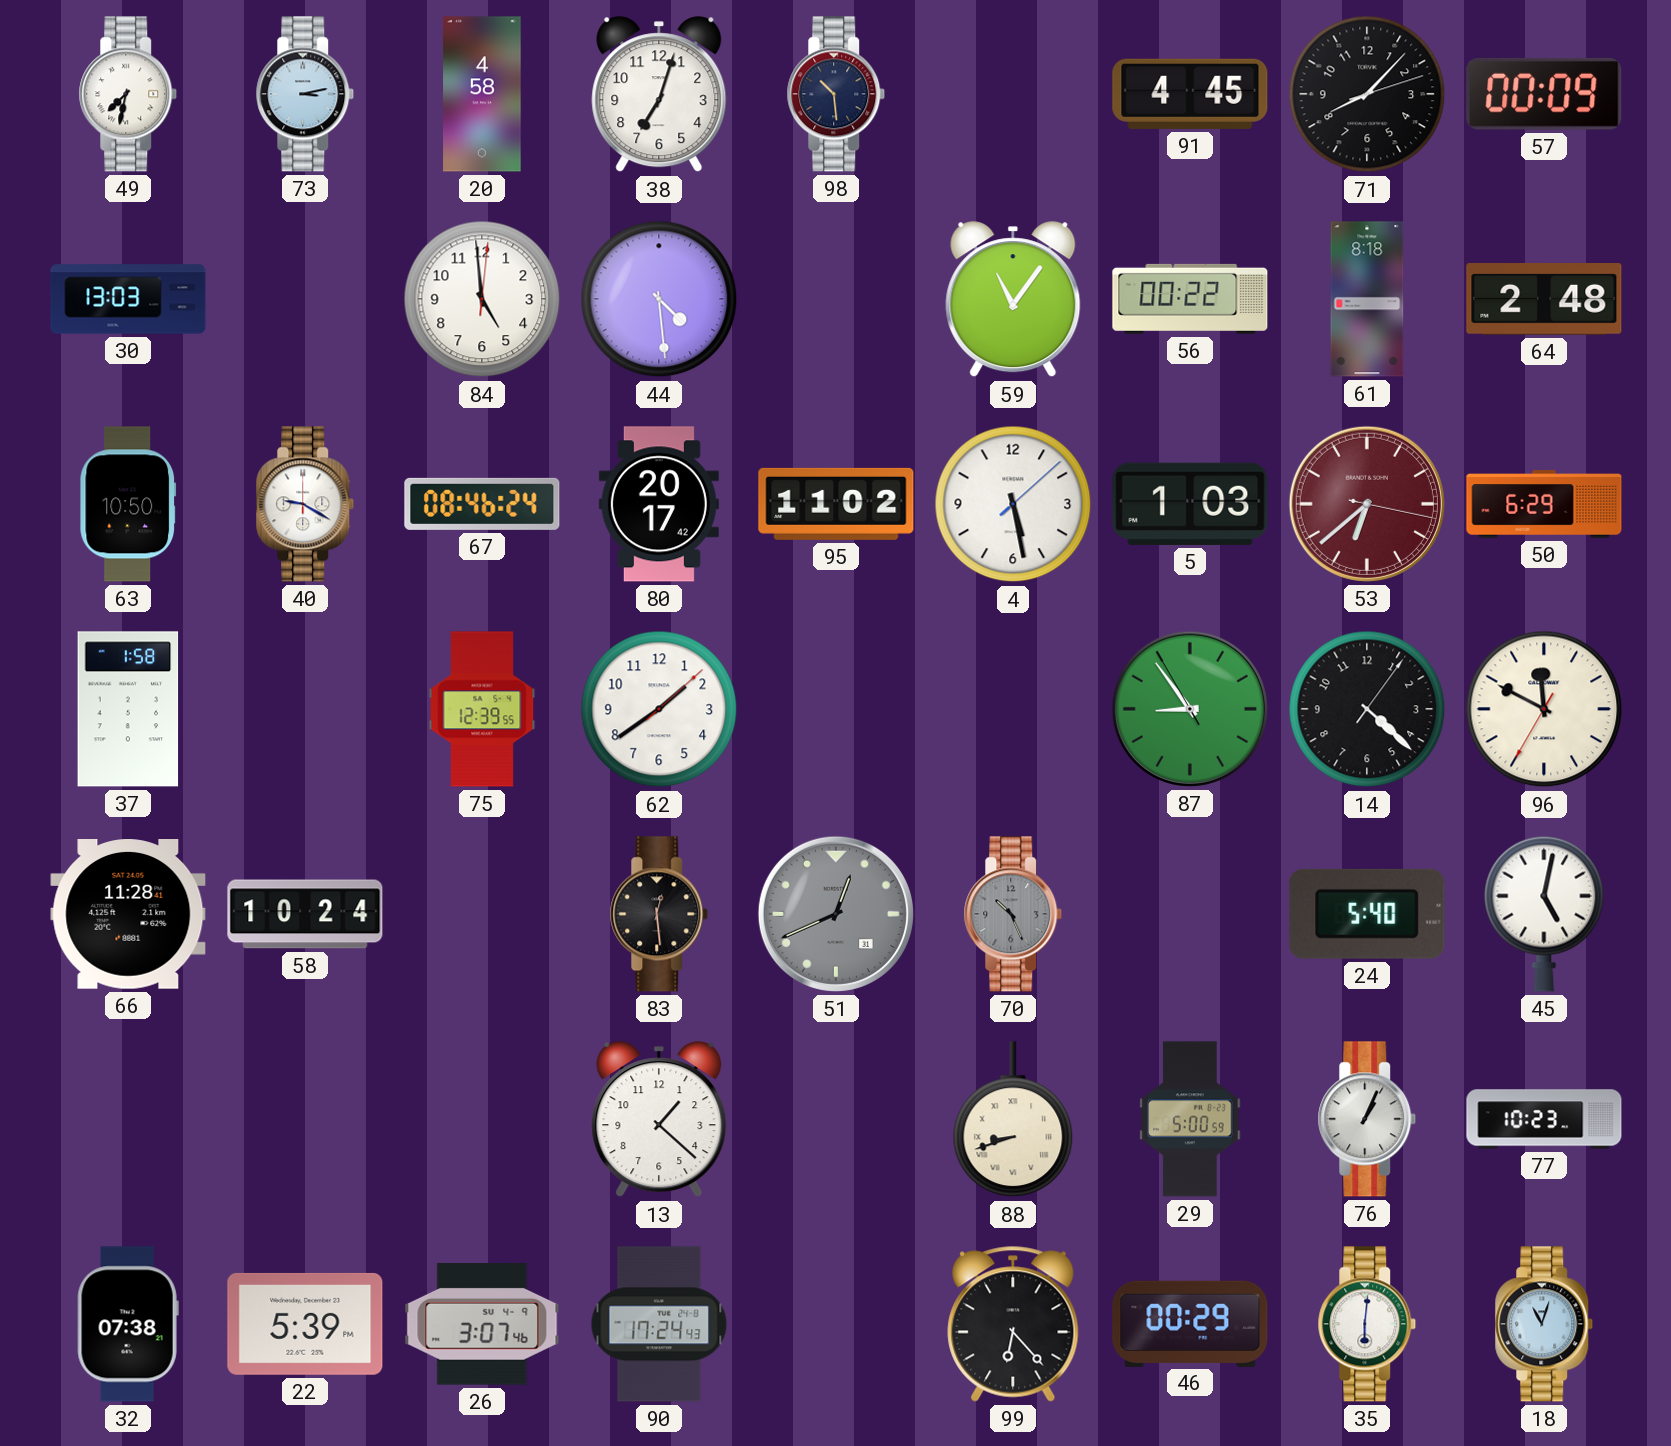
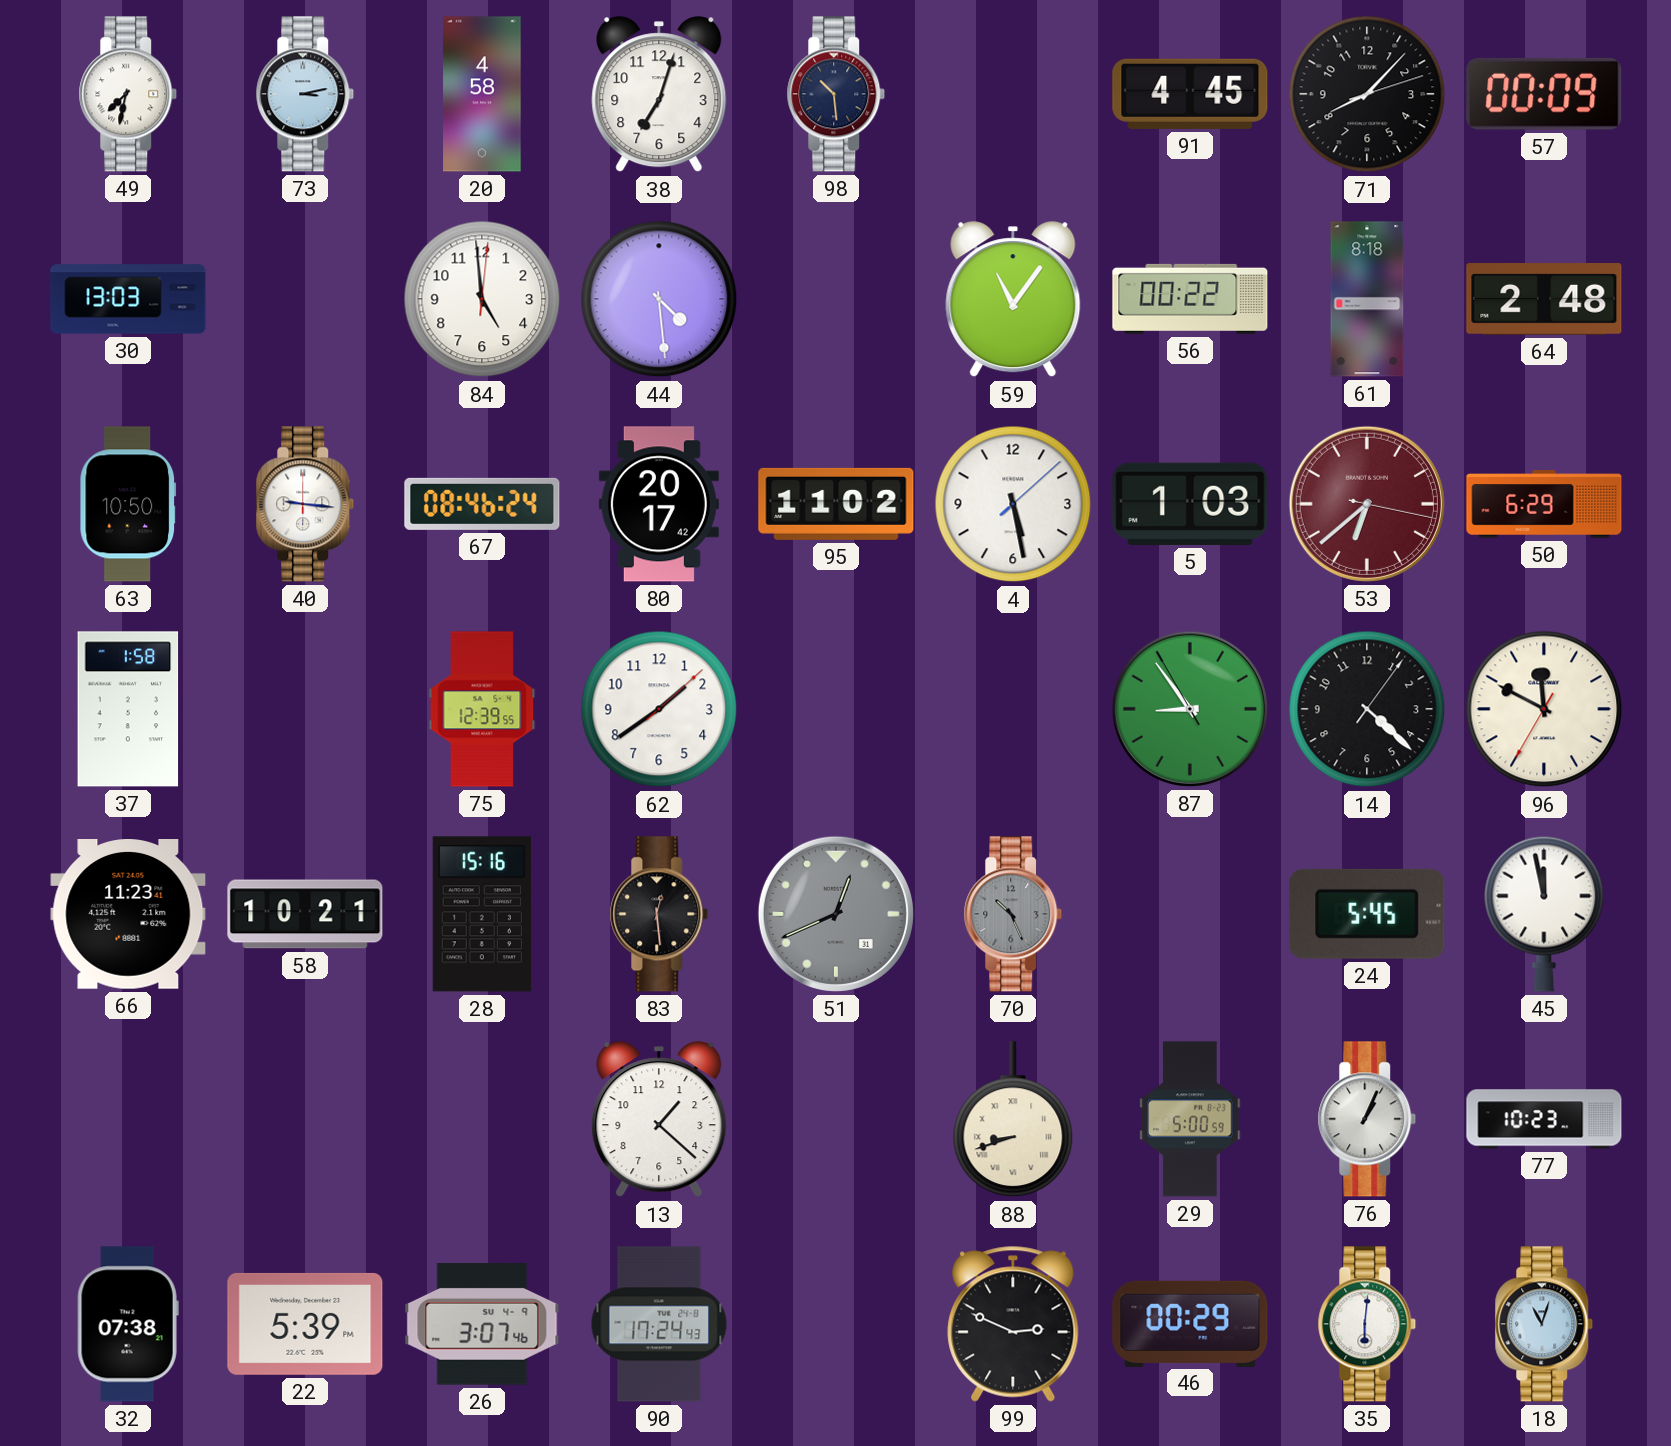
40: 9:20 -> 9:16
66: 11:28 -> 11:23
58: 10:24 -> 10:21
28: none -> 15:16
24: 5:40 -> 5:45
45: 5:02 -> 11:58
99: 6:23 -> 2:49
